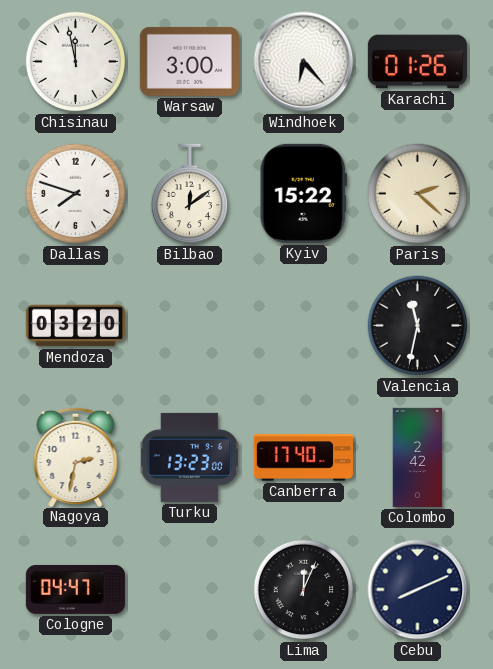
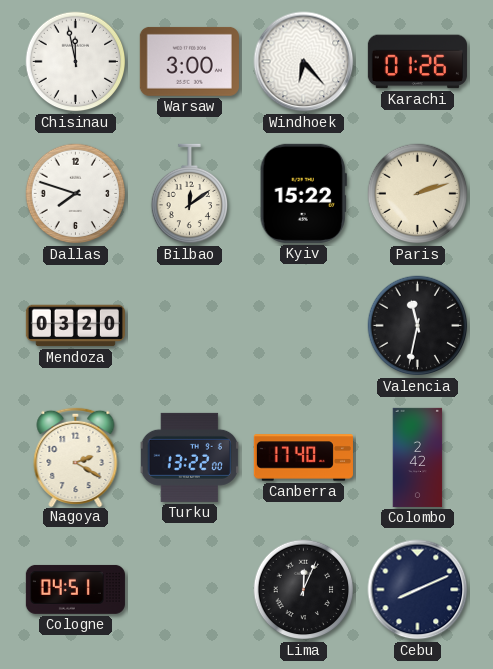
Paris: 2:22 -> 2:12
Nagoya: 2:32 -> 2:20
Turku: 13:23 -> 13:22
Cologne: 04:47 -> 04:51
